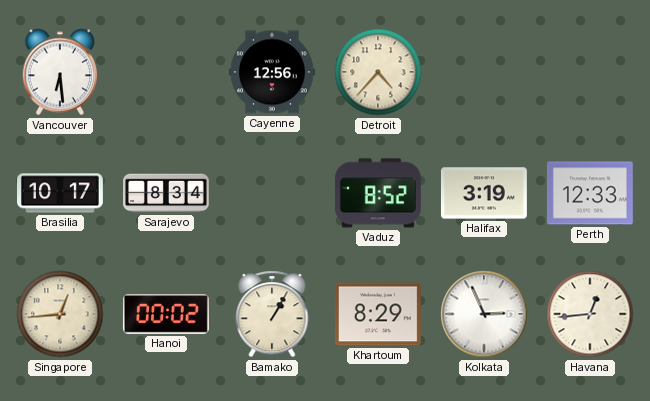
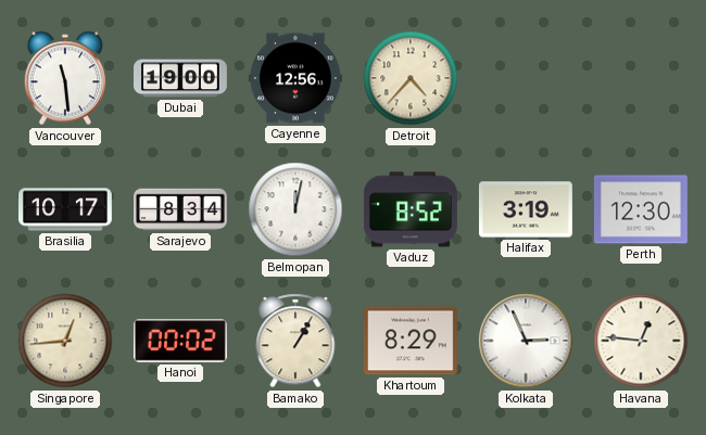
Vancouver: 6:29 -> 11:29
Dubai: none -> 19:00
Belmopan: none -> 12:02
Perth: 12:33 -> 12:30
Havana: 12:44 -> 12:46
